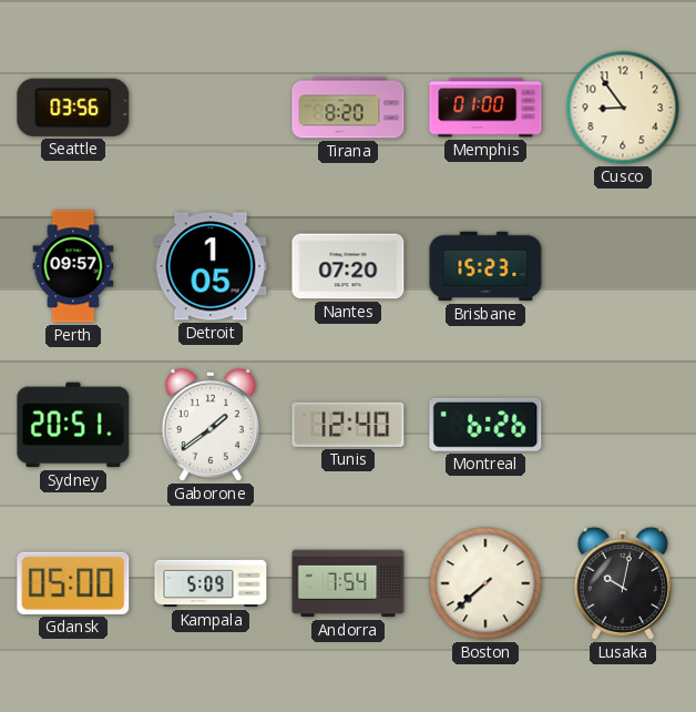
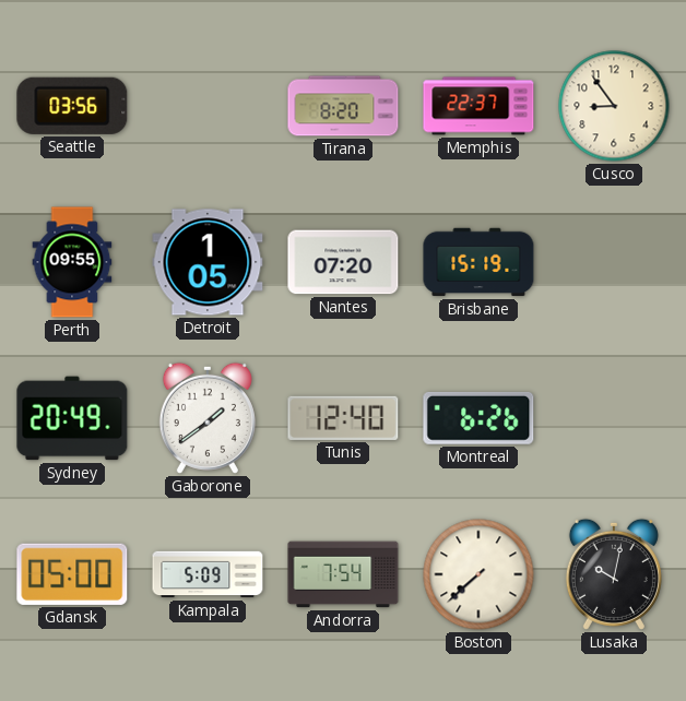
Memphis: 01:00 -> 22:37
Perth: 09:57 -> 09:55
Brisbane: 15:23 -> 15:19
Sydney: 20:51 -> 20:49
